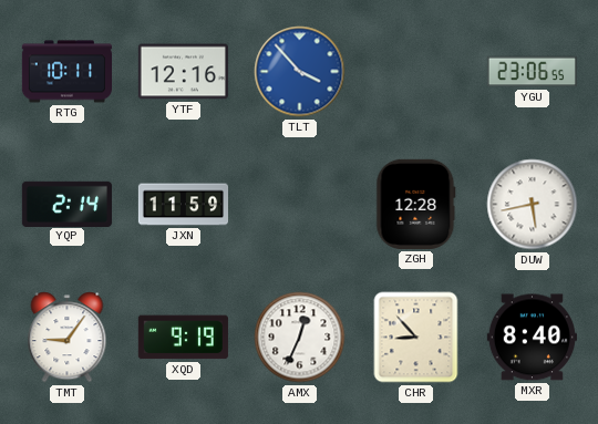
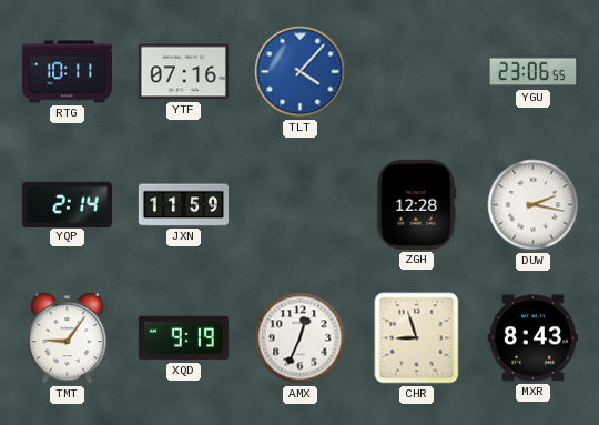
YTF: 12:16 -> 07:16
TLT: 3:53 -> 4:07
DUW: 5:43 -> 2:17
CHR: 8:53 -> 8:57
MXR: 8:40 -> 8:43
